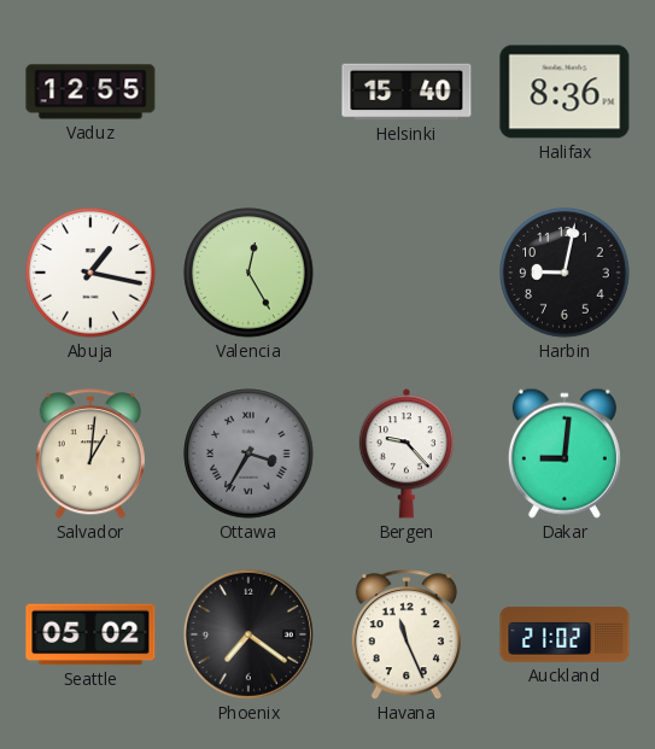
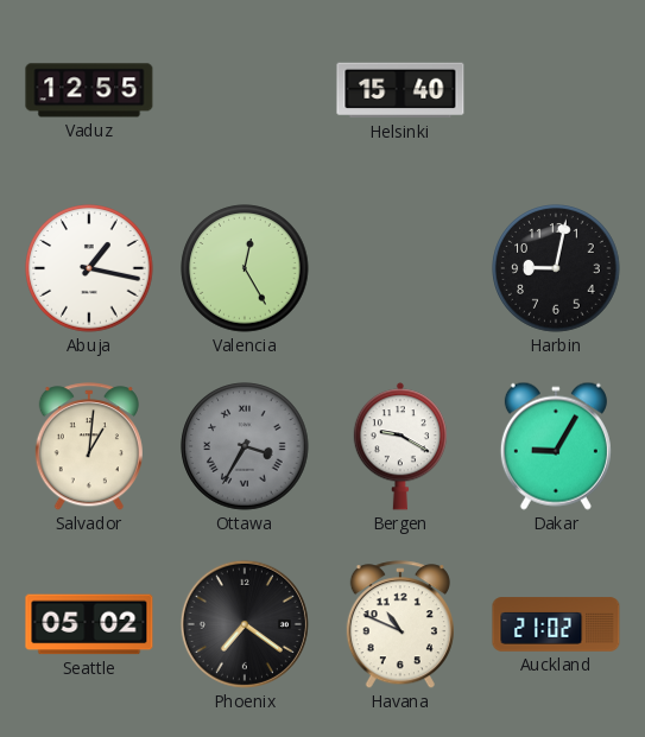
Halifax: 8:36 -> none
Bergen: 9:23 -> 9:20
Dakar: 9:01 -> 9:05
Havana: 11:26 -> 10:49
